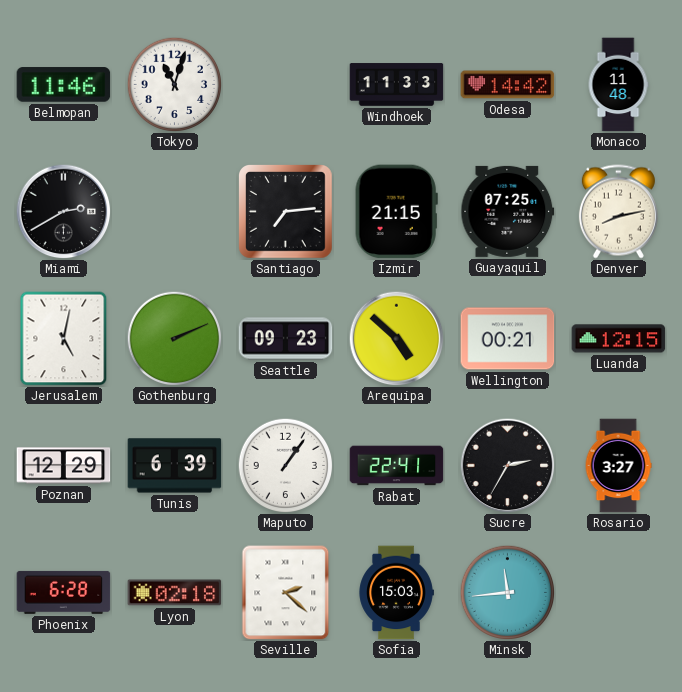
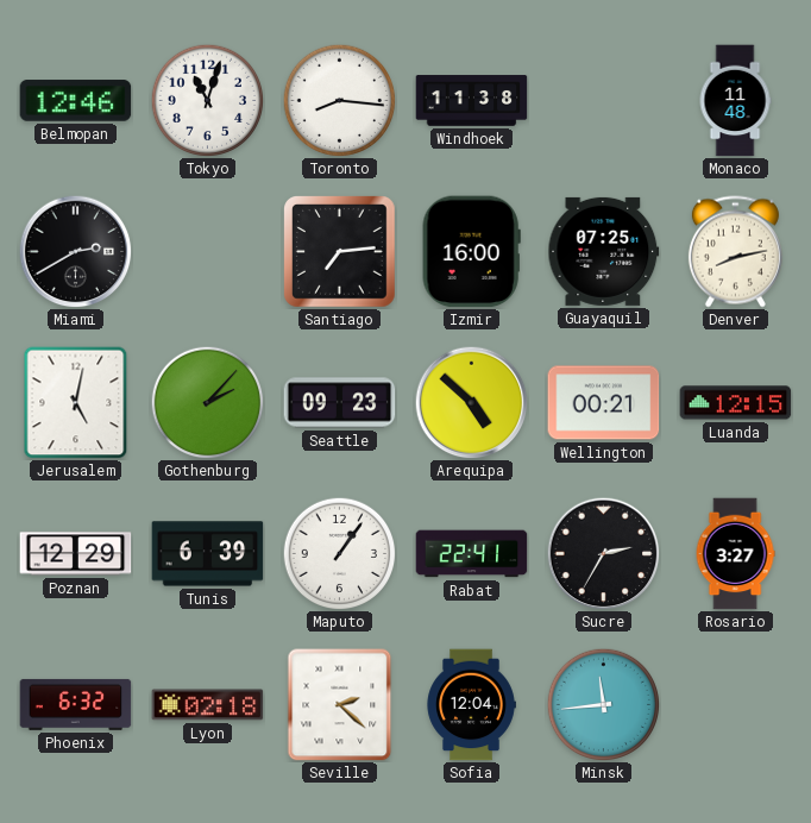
Belmopan: 11:46 -> 12:46
Toronto: none -> 8:16
Windhoek: 11:33 -> 11:38
Odesa: 14:42 -> none
Izmir: 21:15 -> 16:00
Gothenburg: 2:11 -> 2:07
Phoenix: 6:28 -> 6:32
Sofia: 15:03 -> 12:04
